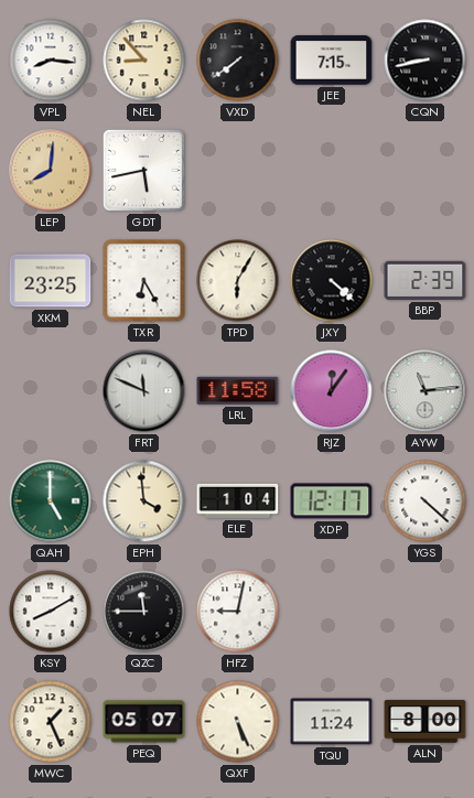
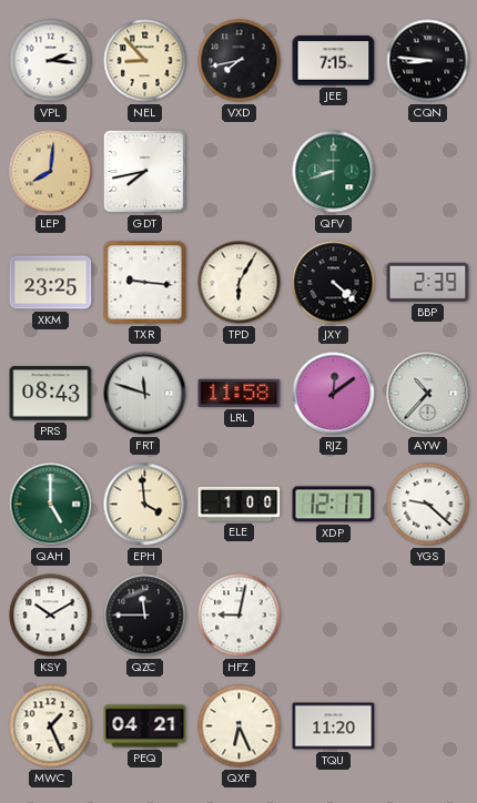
VPL: 8:16 -> 2:16
VXD: 7:39 -> 7:43
CQN: 8:43 -> 8:46
GDT: 5:43 -> 7:43
QFV: none -> 8:42
TXR: 6:25 -> 9:16
PRS: none -> 08:43
FRT: 11:49 -> 11:48
RJZ: 12:06 -> 12:09
AYW: 11:14 -> 10:37
ELE: 1:04 -> 1:00
YGS: 4:22 -> 9:22
KSY: 8:10 -> 10:10
PEQ: 05:07 -> 04:21
QXF: 5:26 -> 6:26
TQU: 11:24 -> 11:20
ALN: 8:00 -> none
